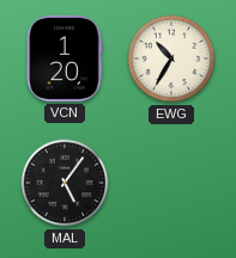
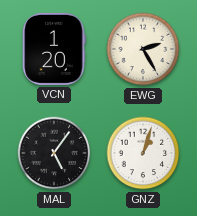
EWG: 10:35 -> 2:25
GNZ: none -> 1:03
